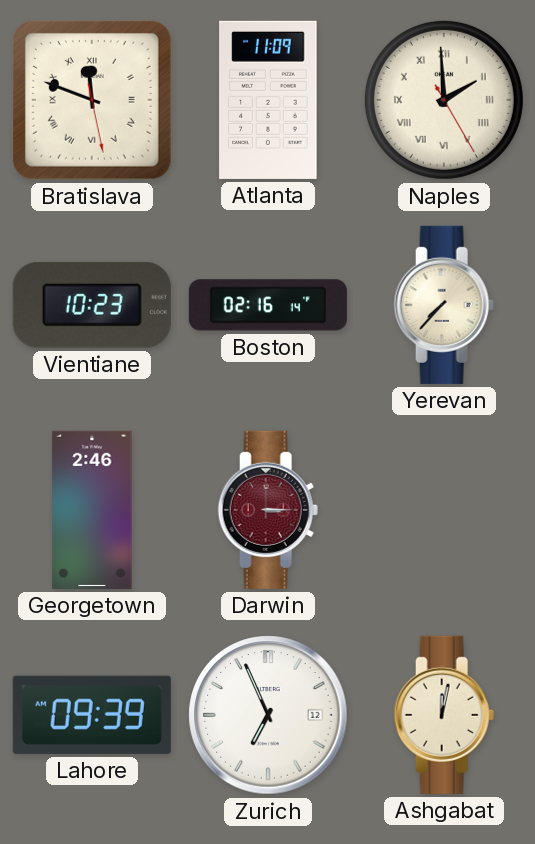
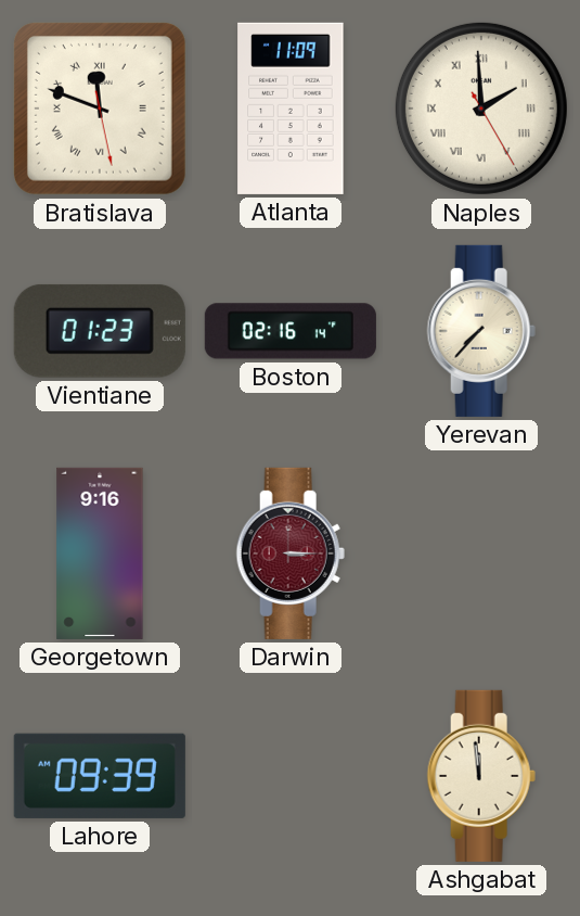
Vientiane: 10:23 -> 01:23
Georgetown: 2:46 -> 9:16
Zurich: 6:56 -> none
Ashgabat: 12:02 -> 11:59
